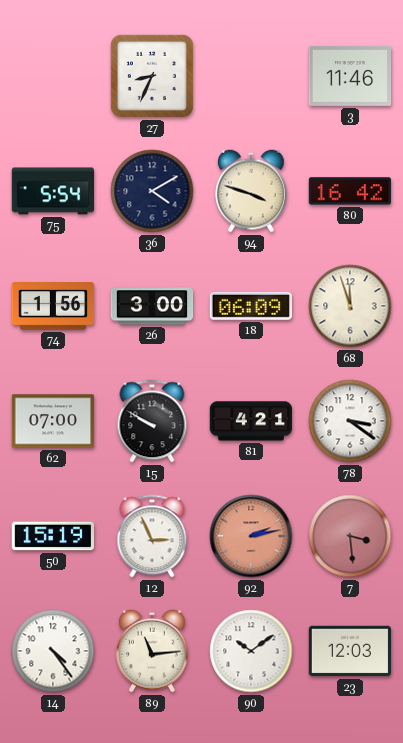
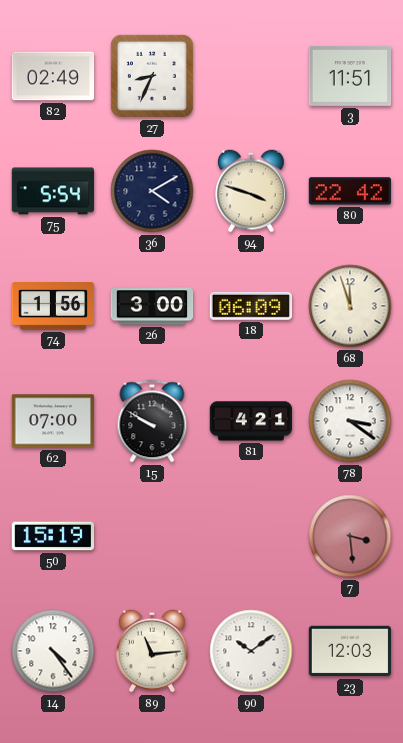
82: none -> 02:49
3: 11:46 -> 11:51
80: 16:42 -> 22:42
12: 2:56 -> none
92: 2:13 -> none
